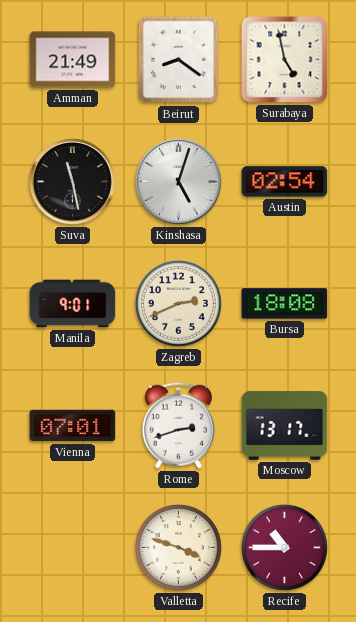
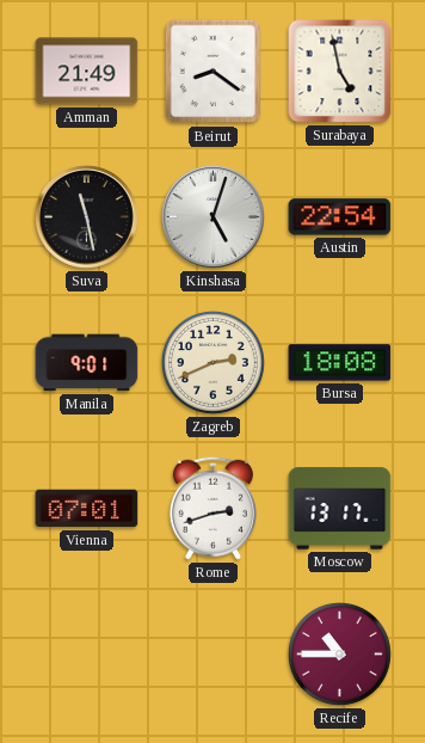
Austin: 02:54 -> 22:54
Valletta: 3:48 -> none
